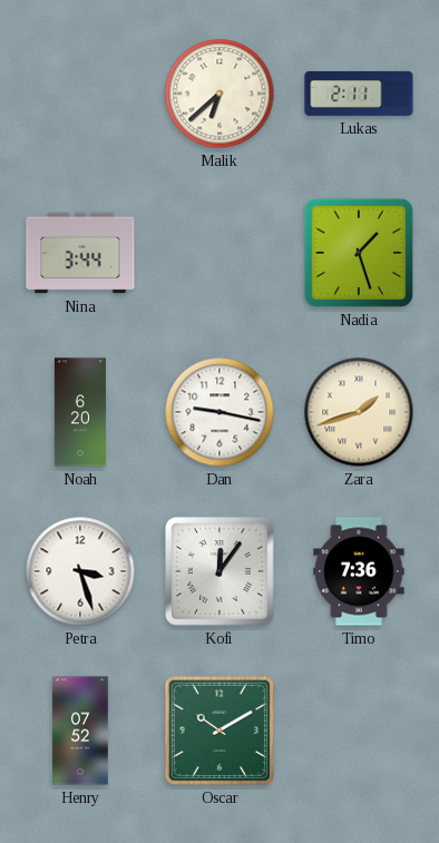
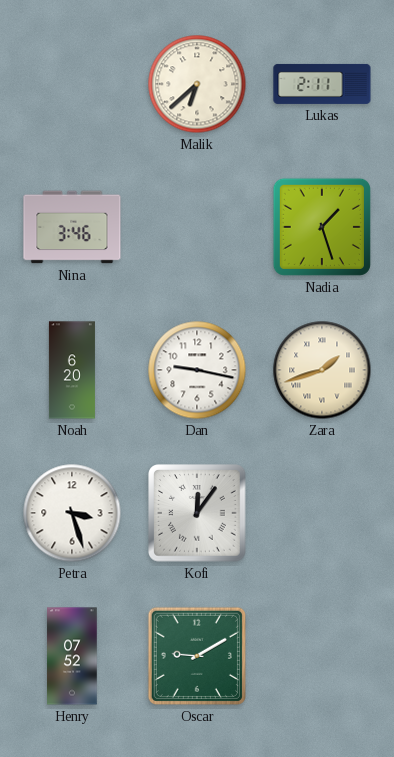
Nina: 3:44 -> 3:46
Timo: 7:36 -> none
Oscar: 10:10 -> 9:10
